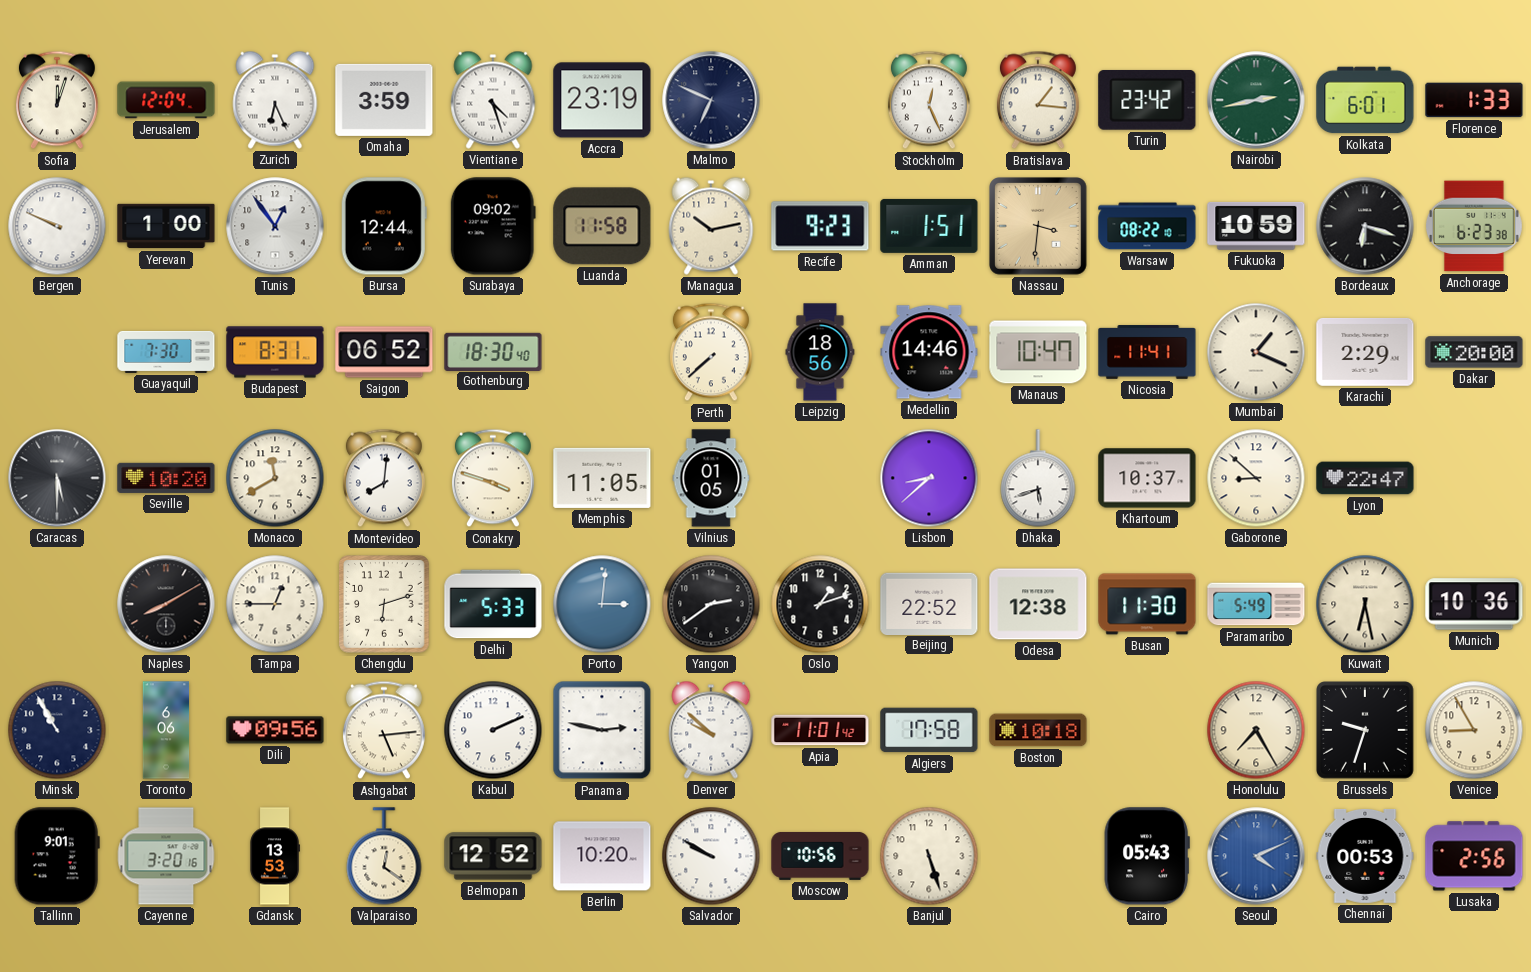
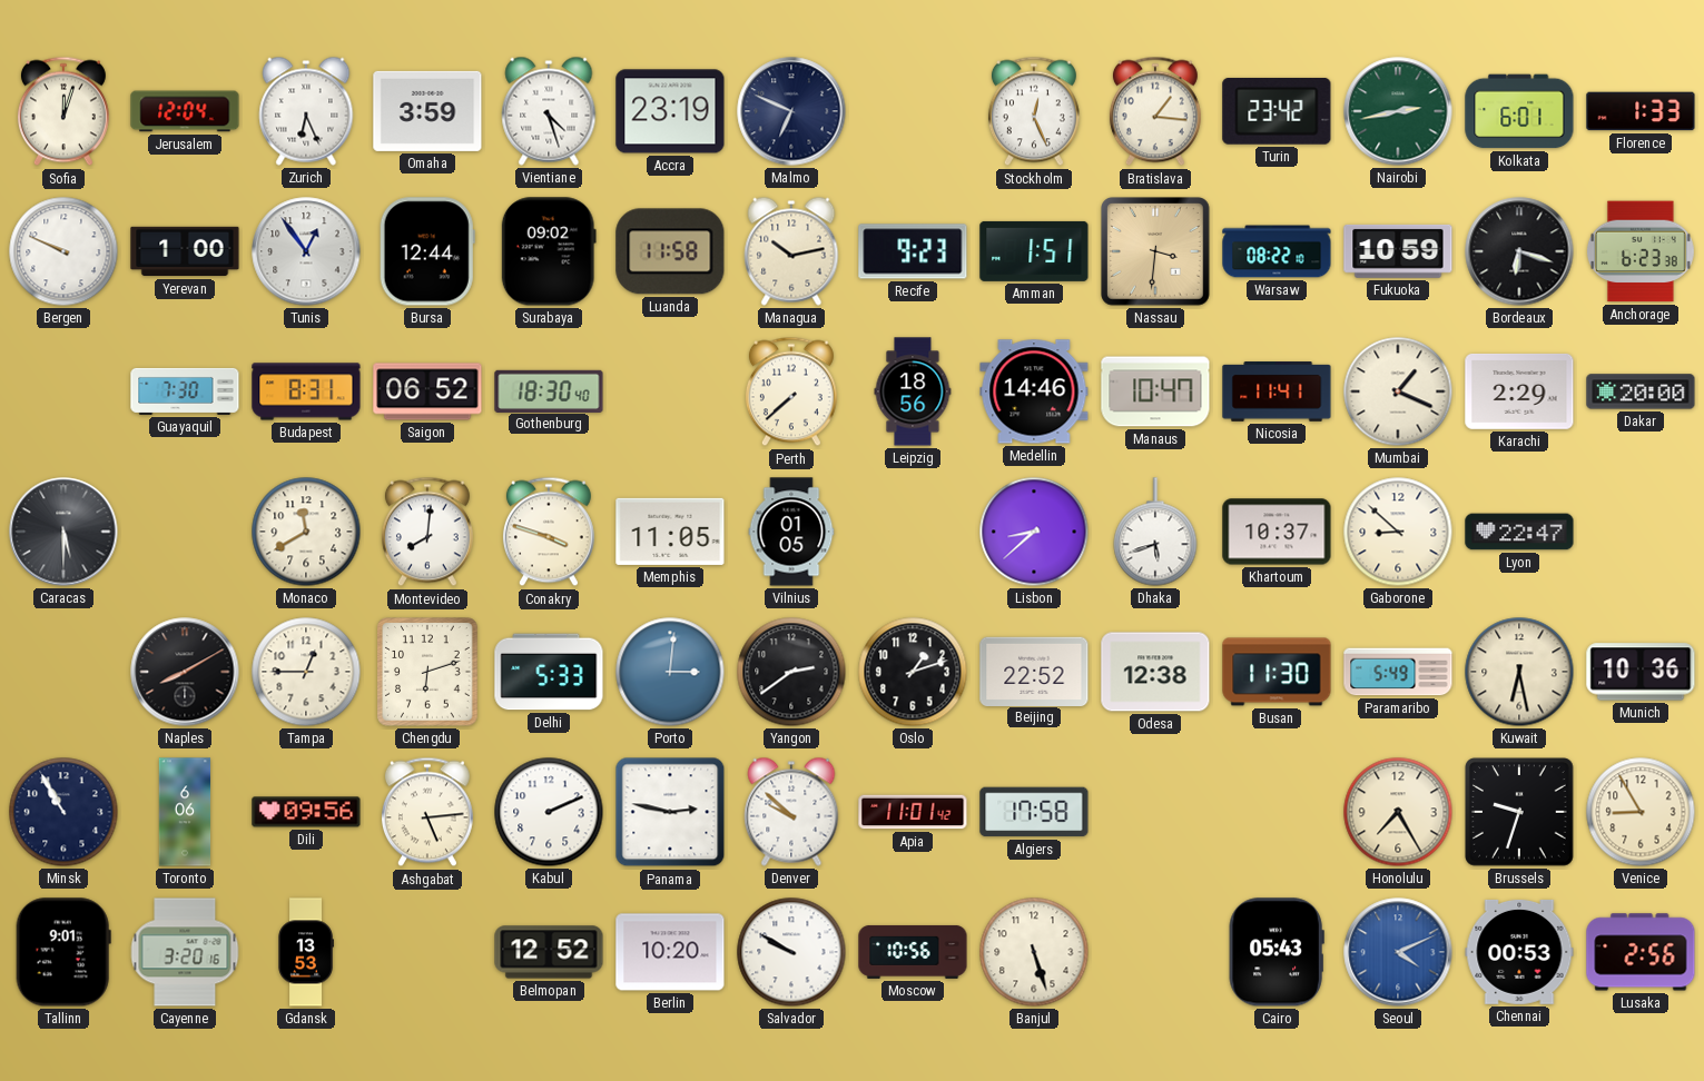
Seville: 10:20 -> none
Boston: 10:18 -> none
Valparaiso: 12:21 -> none
